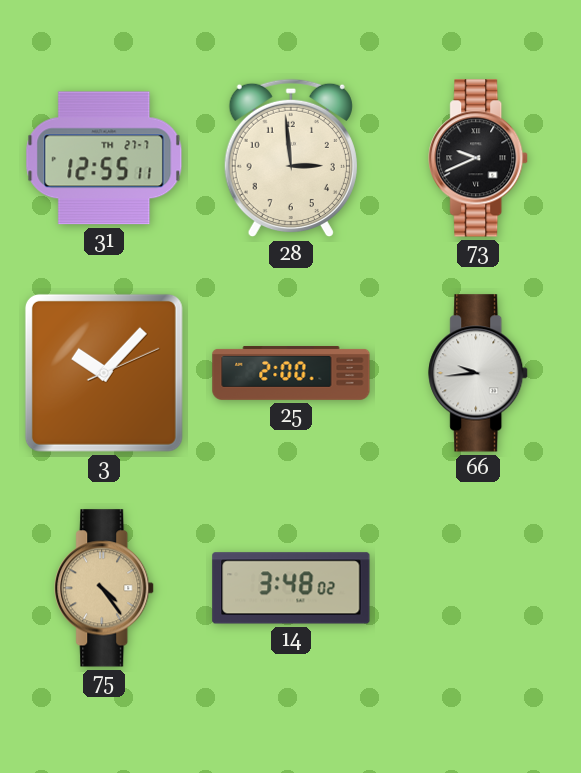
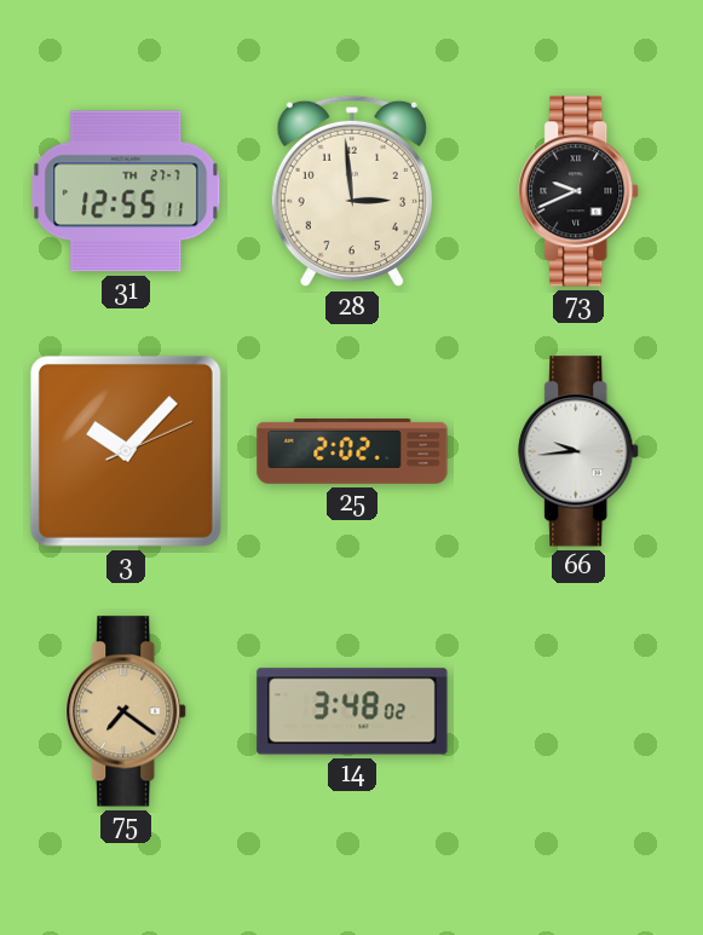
25: 2:00 -> 2:02
75: 4:24 -> 7:21
